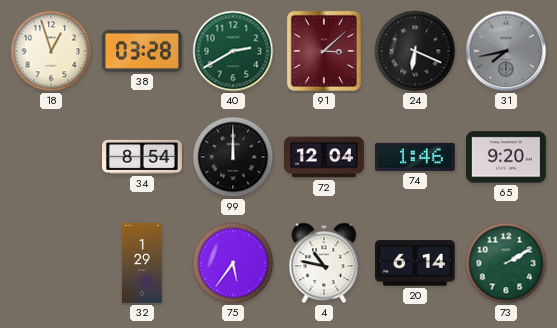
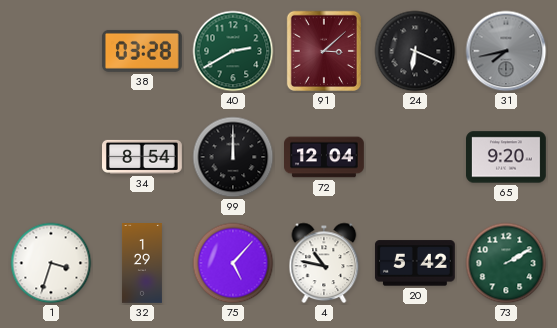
18: 12:57 -> none
74: 1:46 -> none
1: none -> 3:33
75: 5:36 -> 5:07
20: 6:14 -> 5:42
